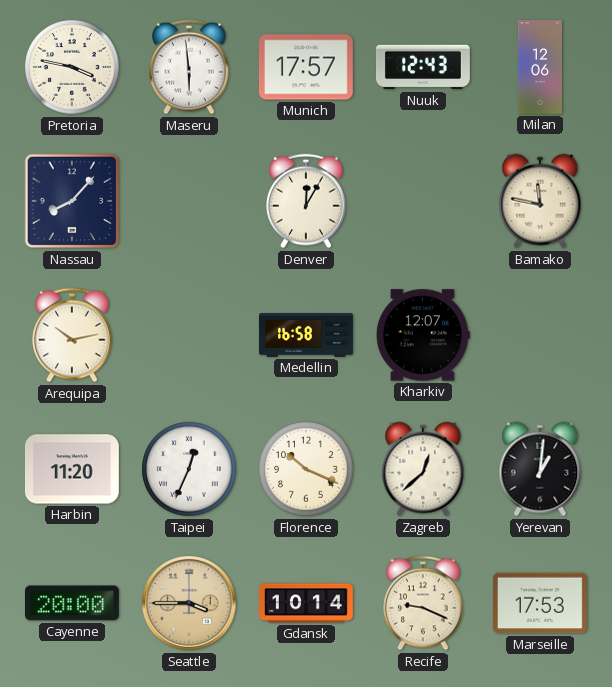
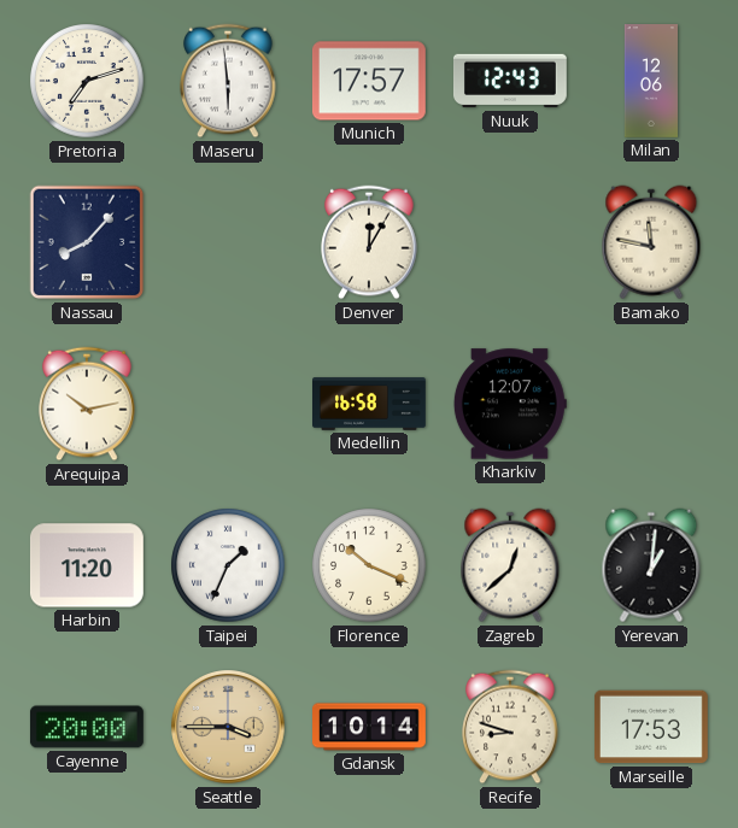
Pretoria: 3:47 -> 7:12
Taipei: 12:34 -> 1:34
Recife: 9:19 -> 8:48
